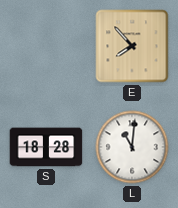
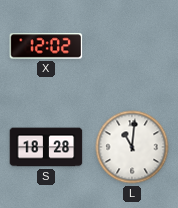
X: none -> 12:02
E: 7:53 -> none
